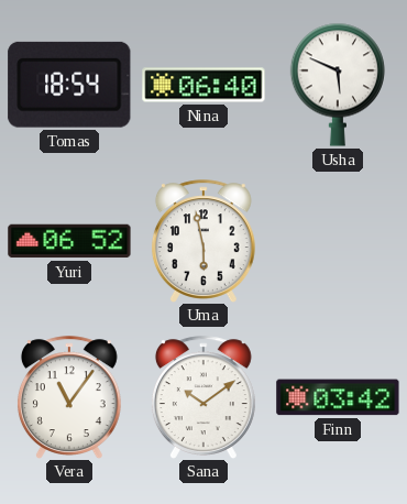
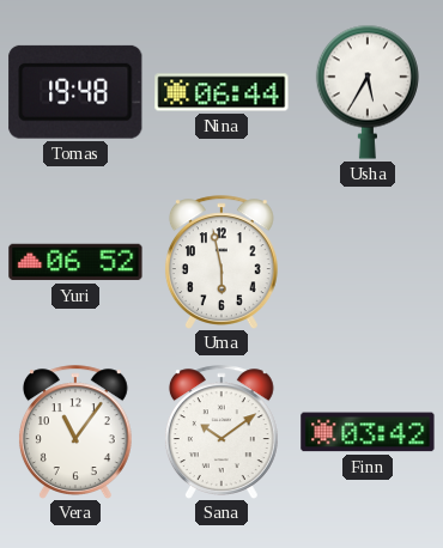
Tomas: 18:54 -> 19:48
Nina: 06:40 -> 06:44
Usha: 5:49 -> 5:35
